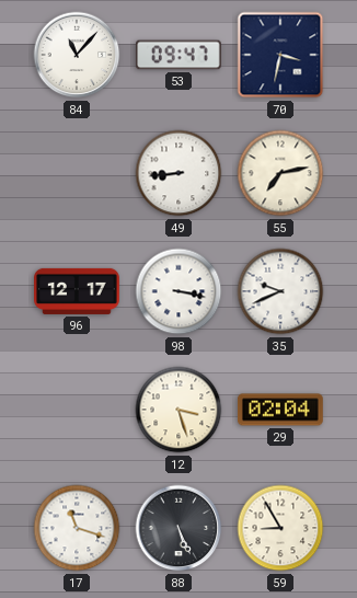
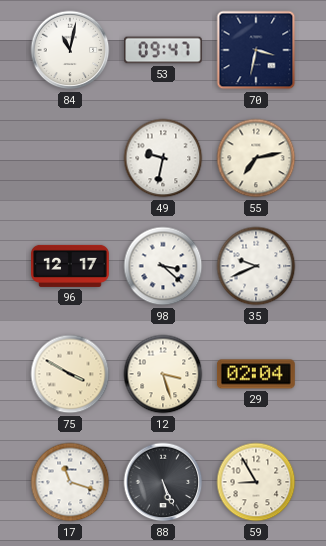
84: 11:07 -> 11:02
49: 8:44 -> 9:32
98: 3:17 -> 3:22
75: none -> 3:50
